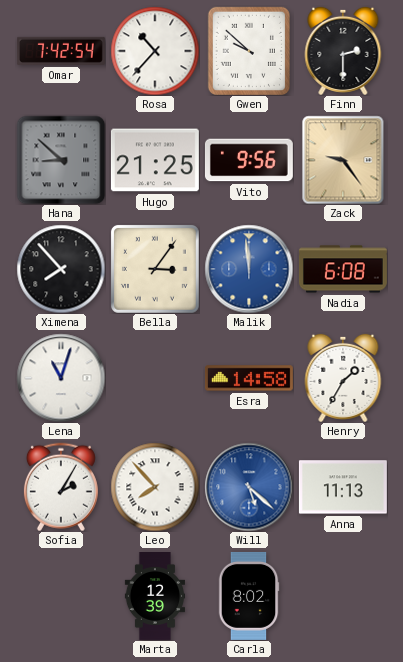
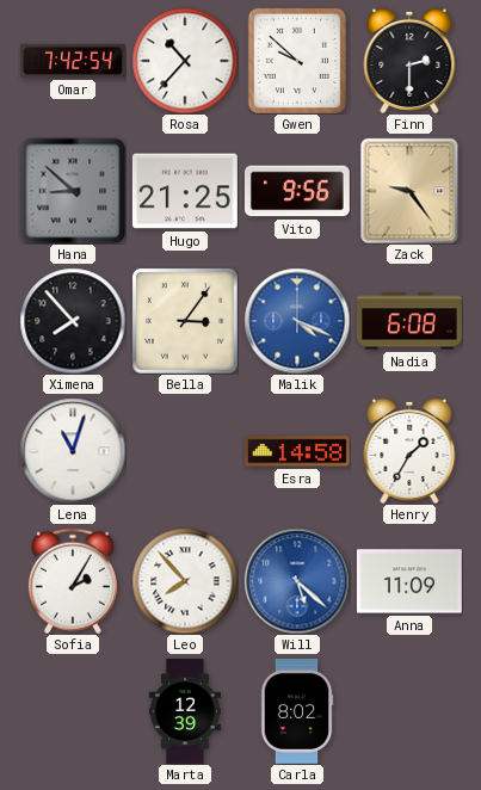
Malik: 11:59 -> 4:19
Anna: 11:13 -> 11:09
